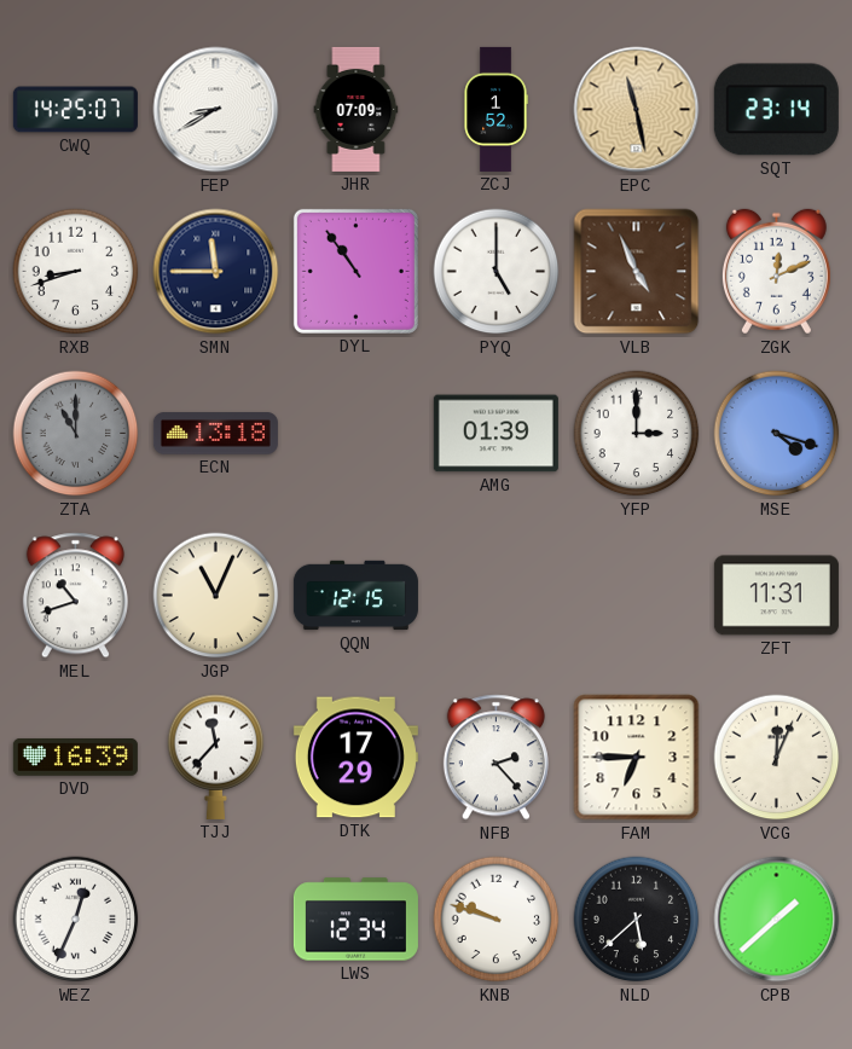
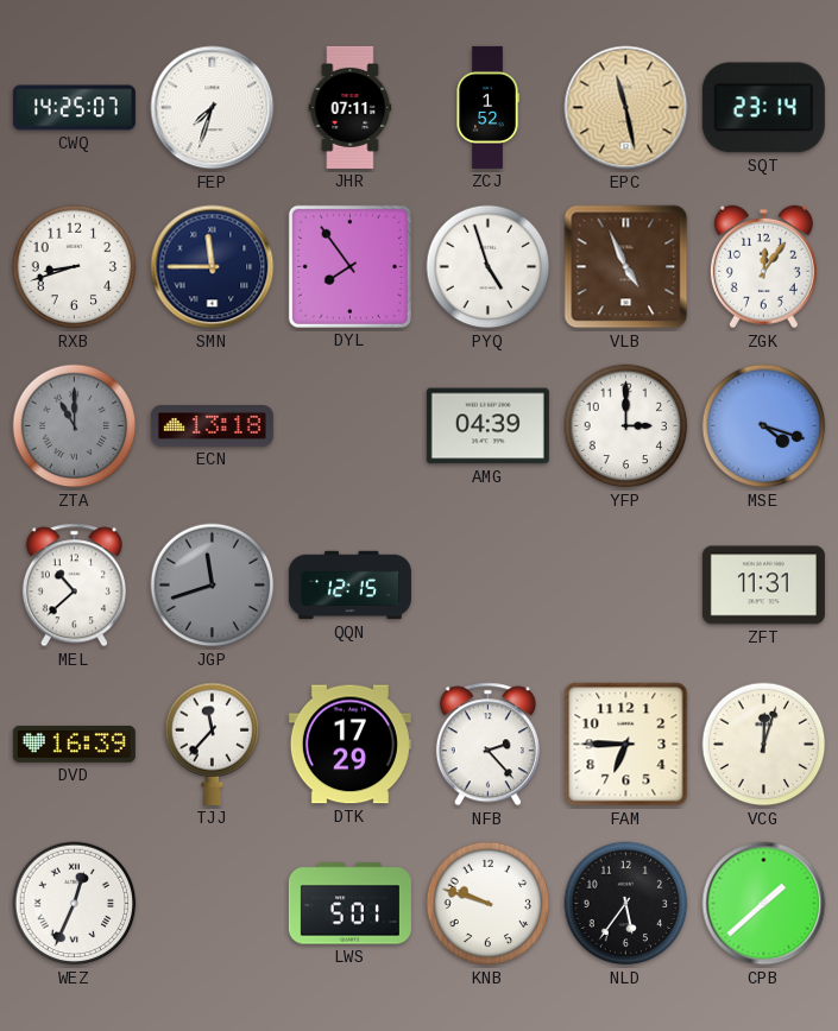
FEP: 8:40 -> 7:33
JHR: 07:09 -> 07:11
DYL: 10:54 -> 7:54
PYQ: 5:00 -> 4:57
ZGK: 12:11 -> 12:06
AMG: 01:39 -> 04:39
MEL: 10:42 -> 10:38
JGP: 11:04 -> 11:42
JGP dial: cream -> grey
VCG: 12:04 -> 12:03
LWS: 12:34 -> 5:01
NLD: 5:38 -> 5:36
